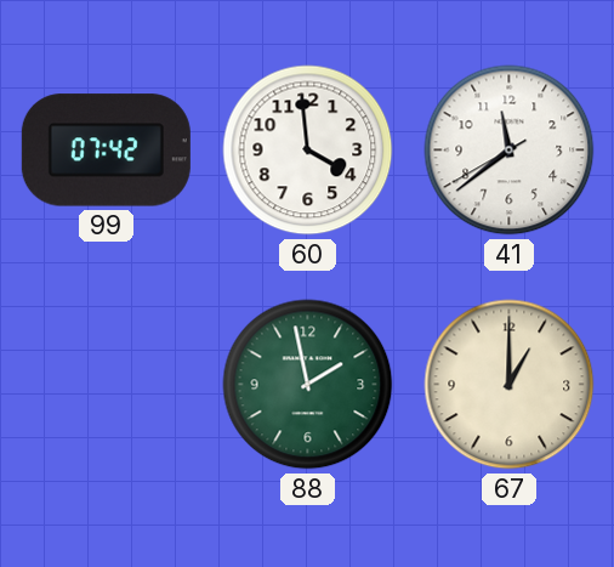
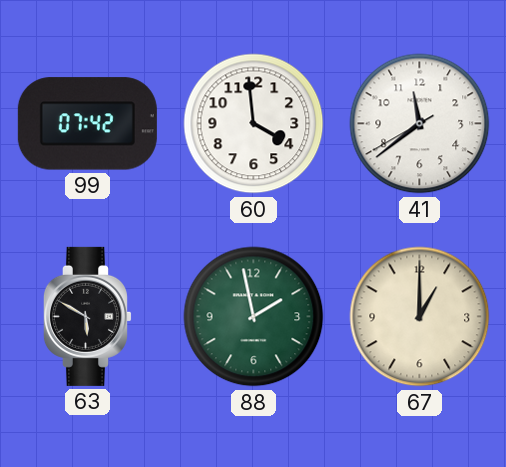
63: none -> 5:50
